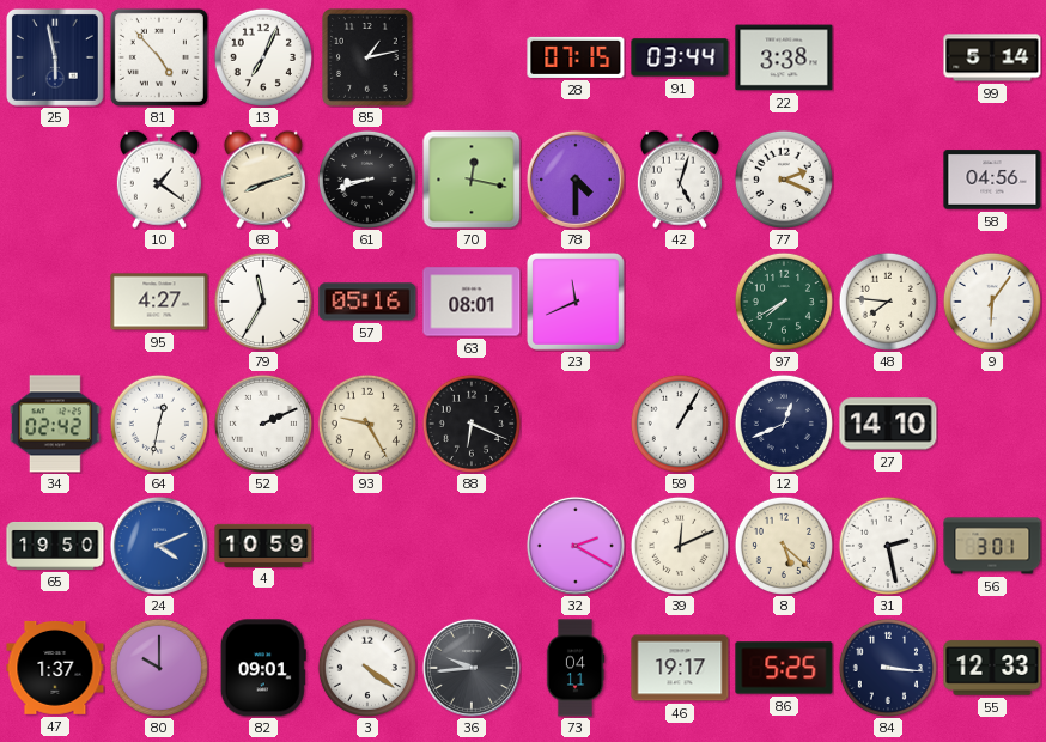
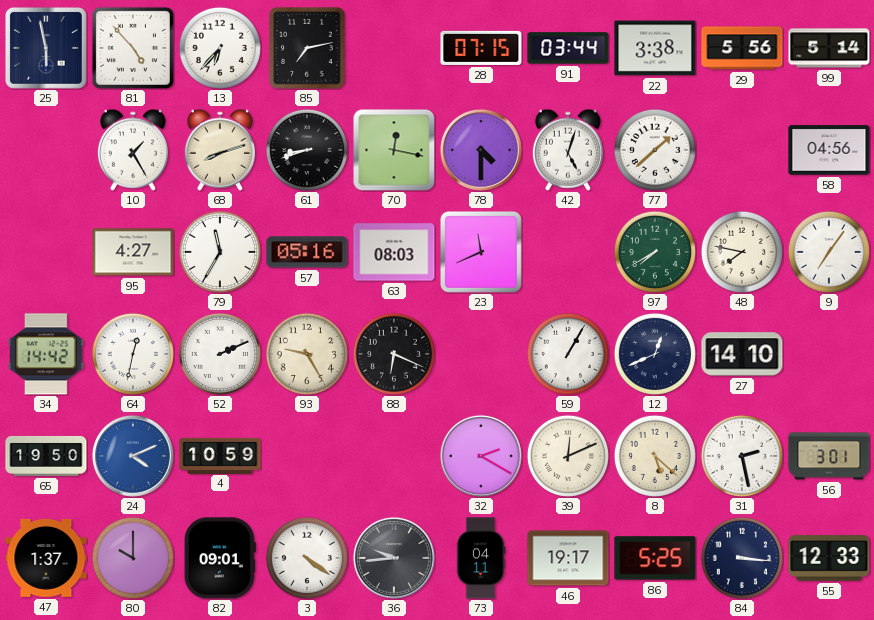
13: 7:04 -> 6:37
85: 1:13 -> 7:13
29: none -> 5:56
10: 1:21 -> 1:25
77: 2:19 -> 1:38
63: 08:01 -> 08:03
48: 7:46 -> 7:47
9: 6:06 -> 7:06
34: 02:42 -> 14:42
